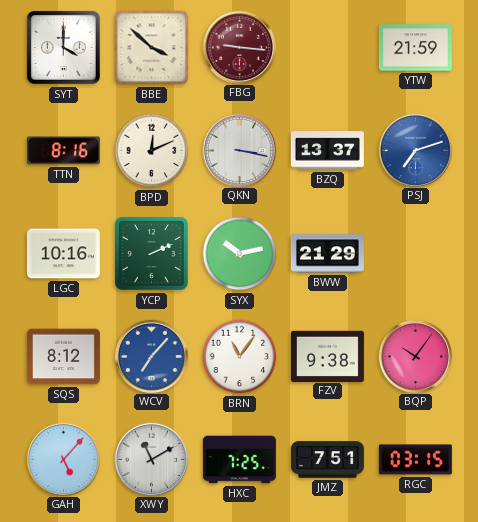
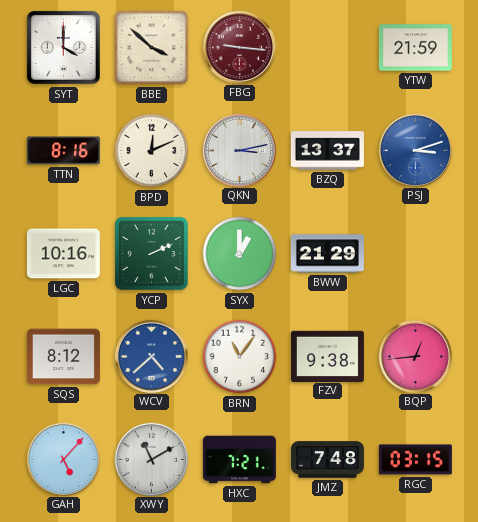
QKN: 3:17 -> 3:13
PSJ: 7:12 -> 3:12
SYX: 10:13 -> 1:00
WCV: 7:07 -> 4:38
BQP: 10:06 -> 12:44
HXC: 7:25 -> 7:21
JMZ: 7:51 -> 7:48
